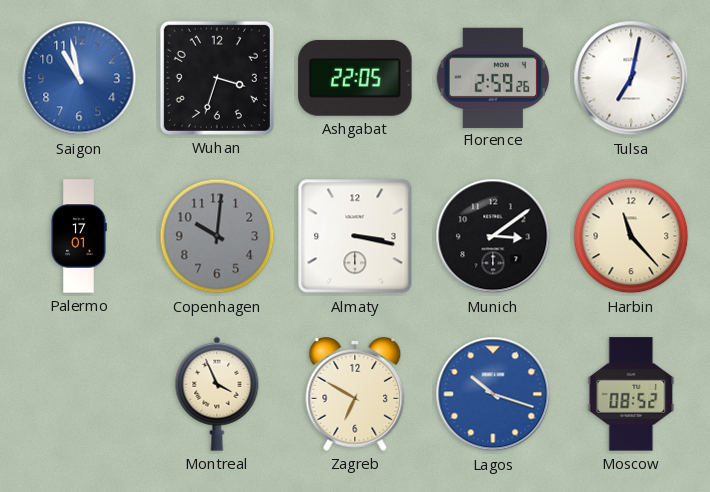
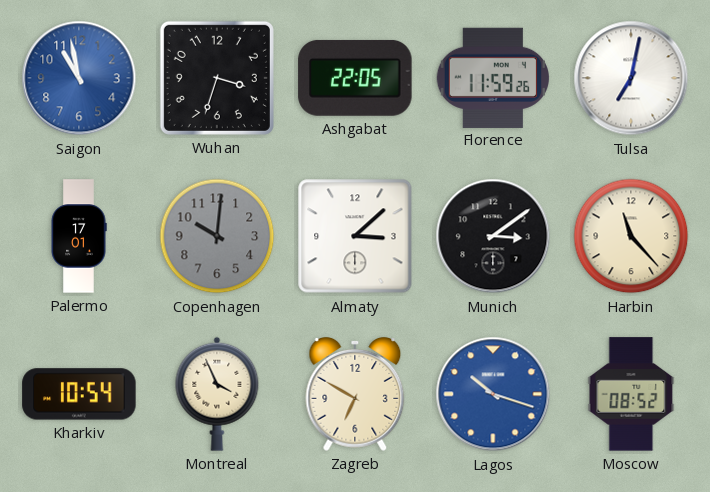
Florence: 2:59 -> 11:59
Almaty: 3:17 -> 3:08
Kharkiv: none -> 10:54
